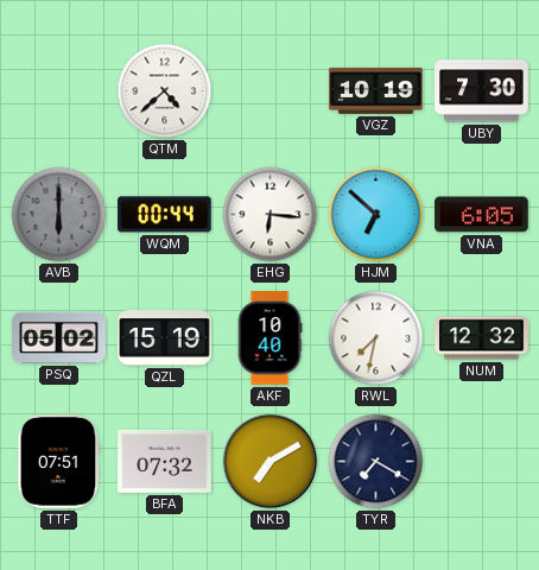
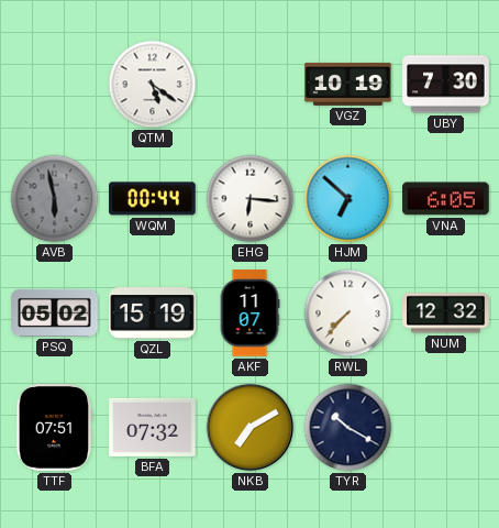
QTM: 4:38 -> 5:21
AVB: 6:00 -> 5:58
AKF: 10:40 -> 11:07
RWL: 7:32 -> 7:37
TYR: 7:20 -> 10:20
